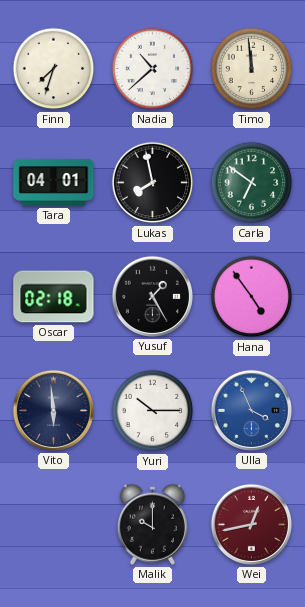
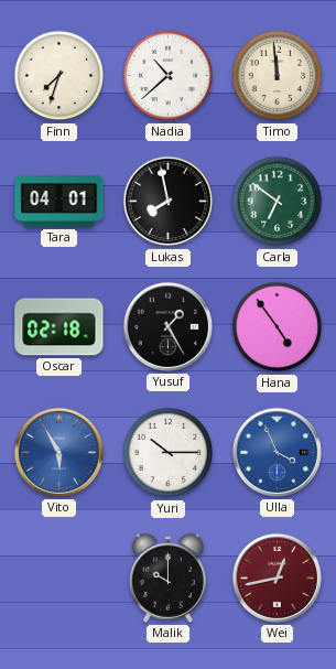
Vito: 5:59 -> 5:55
Vito dial: navy -> blue
